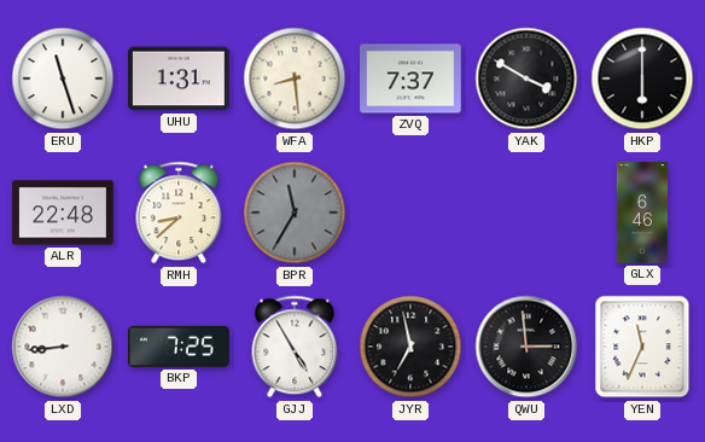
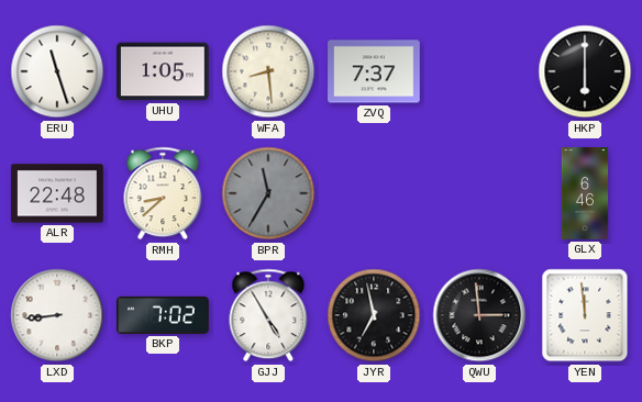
UHU: 1:31 -> 1:05
YAK: 3:50 -> none
BKP: 7:25 -> 7:02
YEN: 11:34 -> 11:59
